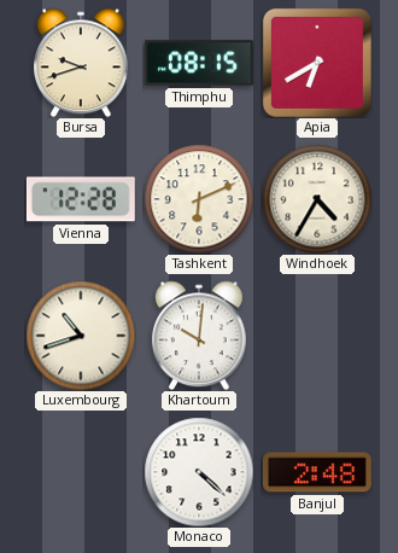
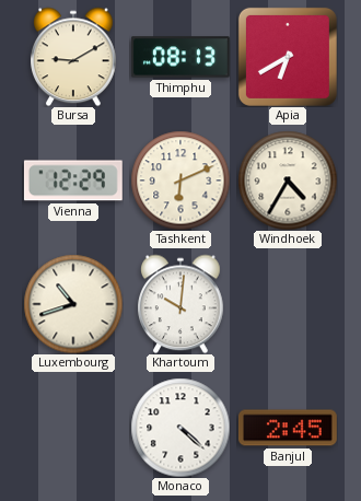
Bursa: 9:42 -> 9:10
Thimphu: 08:15 -> 08:13
Vienna: 12:28 -> 12:29
Banjul: 2:48 -> 2:45
